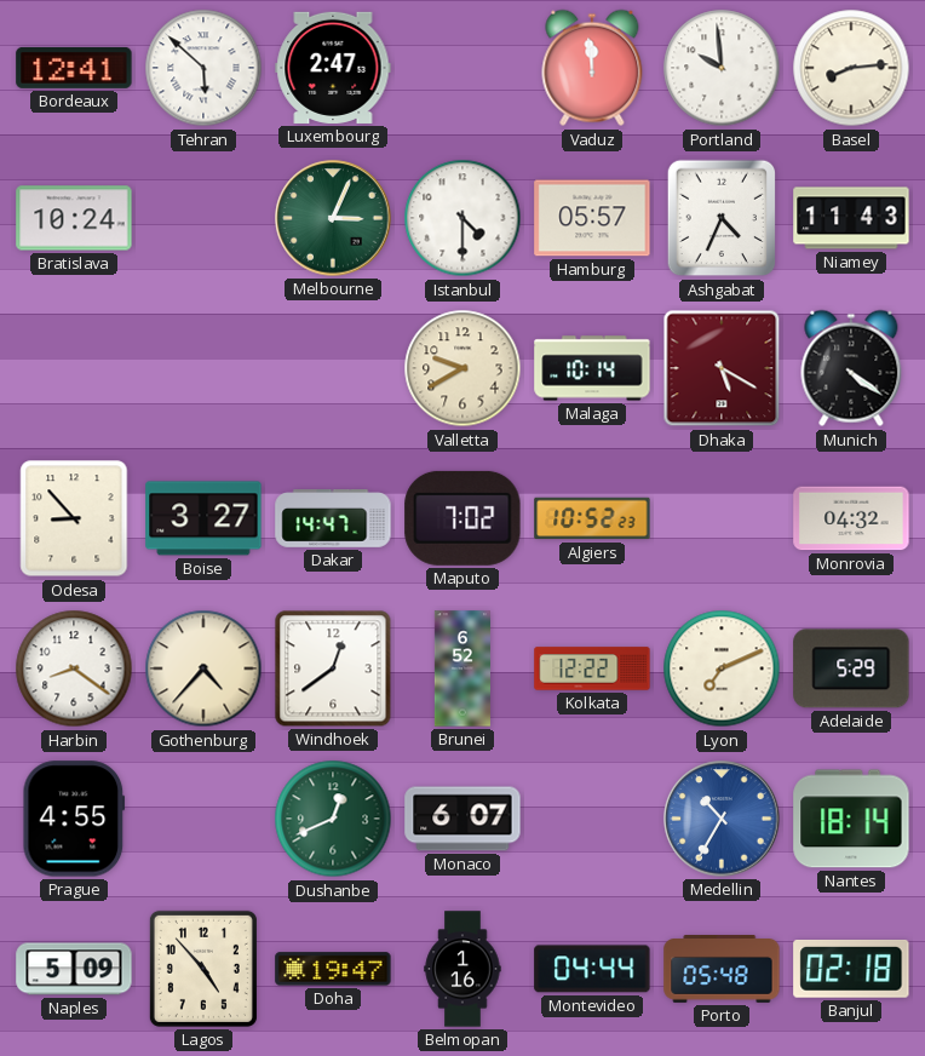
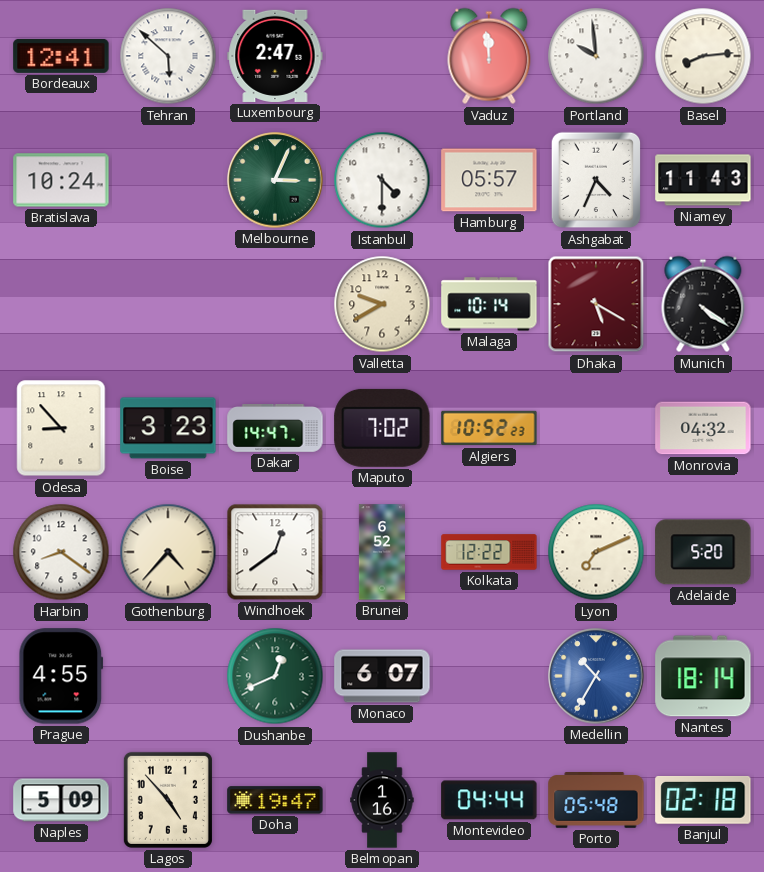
Boise: 3:27 -> 3:23
Adelaide: 5:29 -> 5:20
